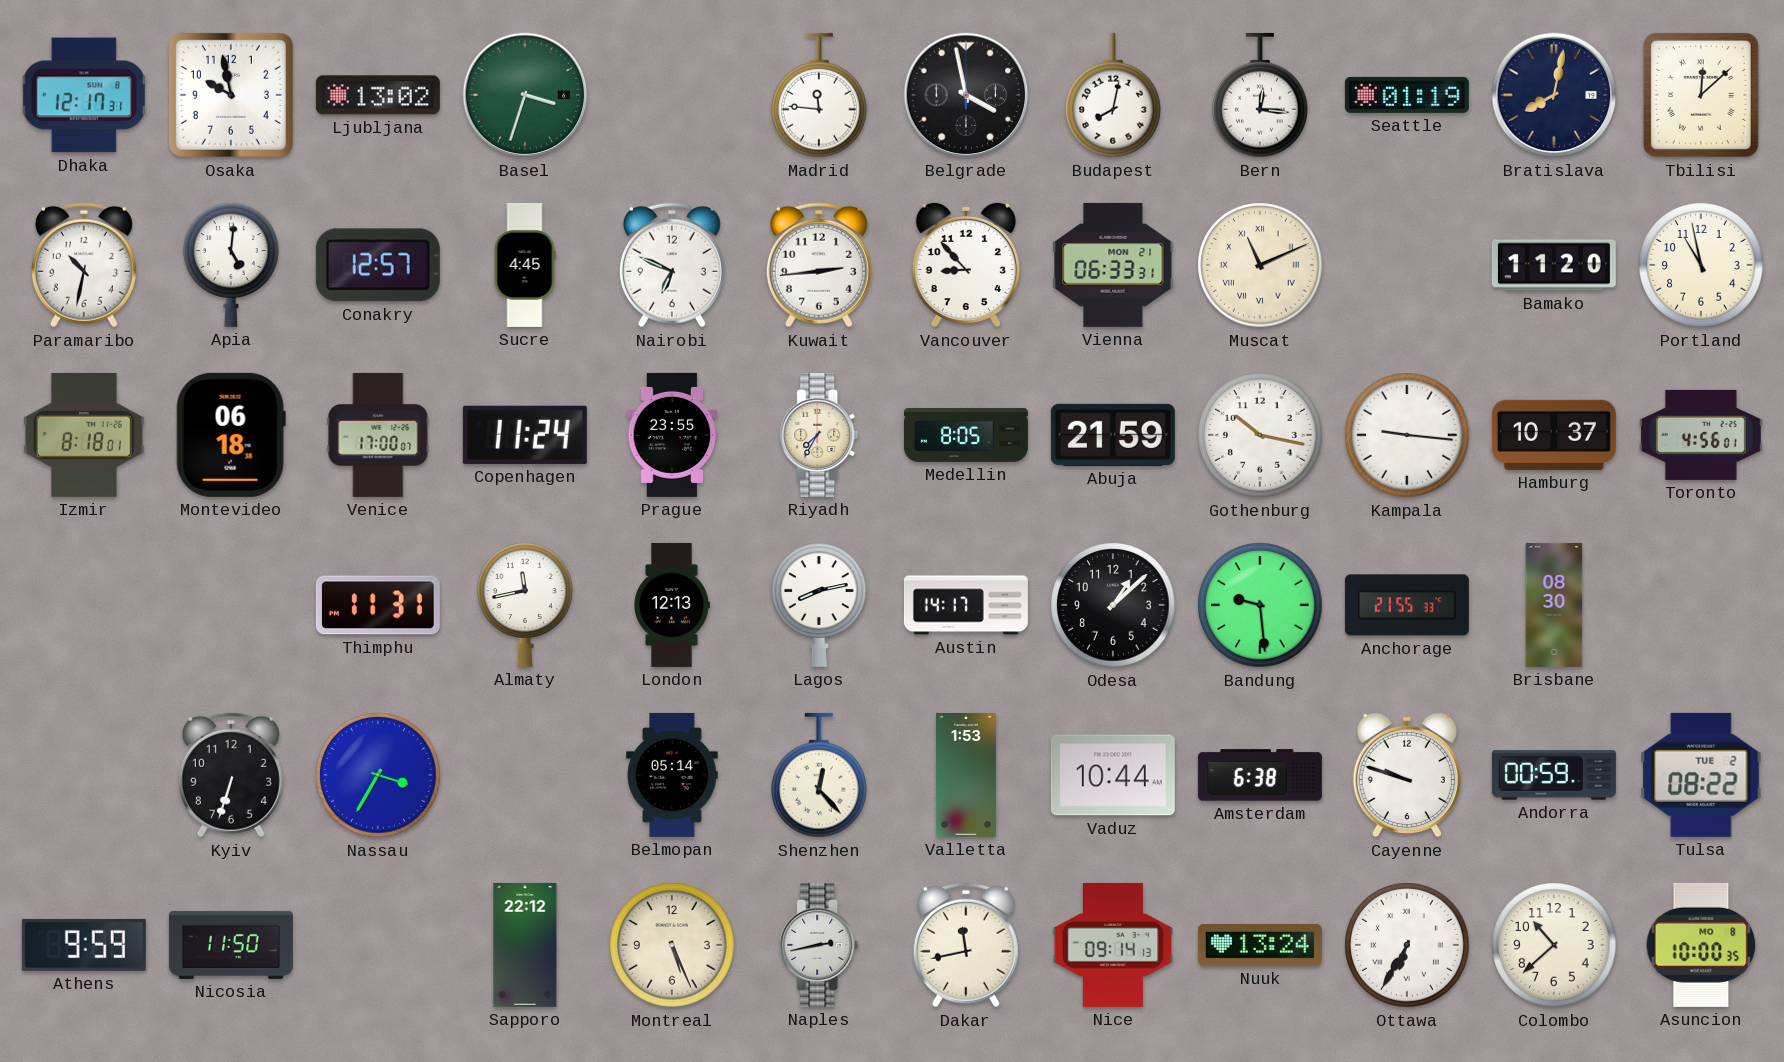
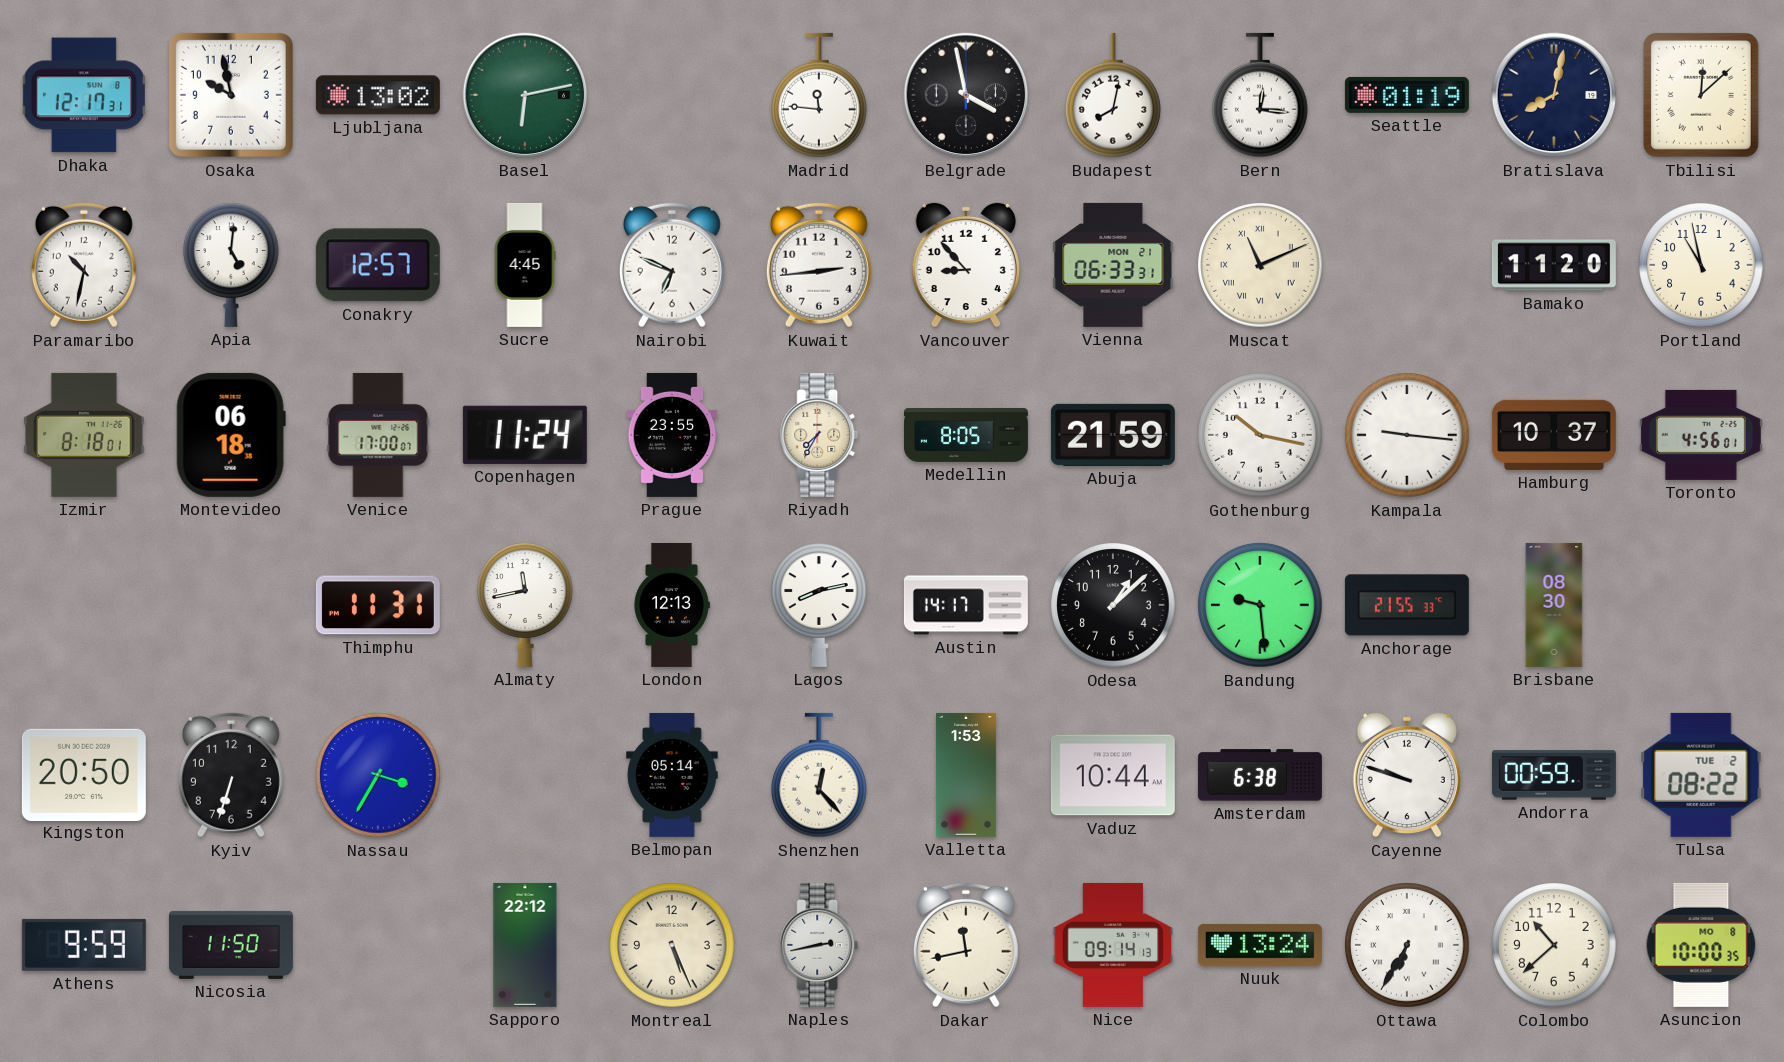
Basel: 3:33 -> 6:13
Kingston: none -> 20:50
